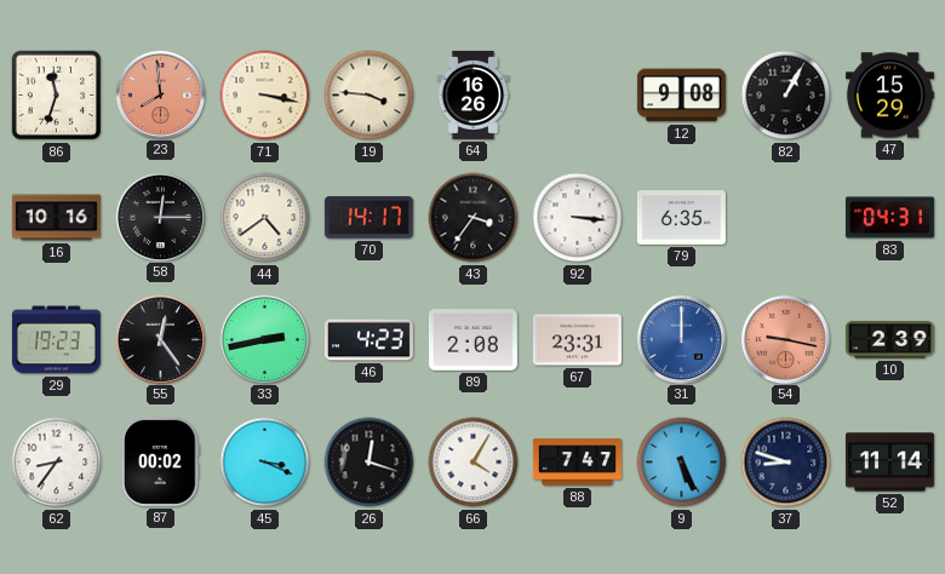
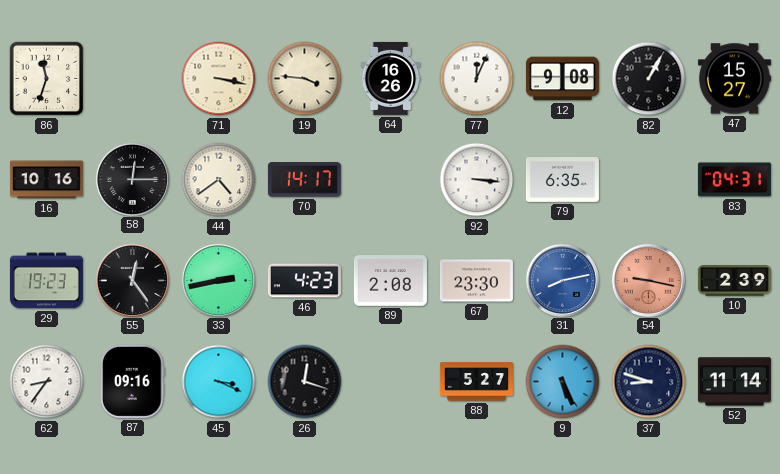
23: 7:59 -> none
77: none -> 12:04
47: 15:29 -> 15:27
43: 3:36 -> none
67: 23:31 -> 23:30
31: 12:00 -> 8:13
87: 00:02 -> 09:16
66: 4:05 -> none
88: 7:47 -> 5:27
